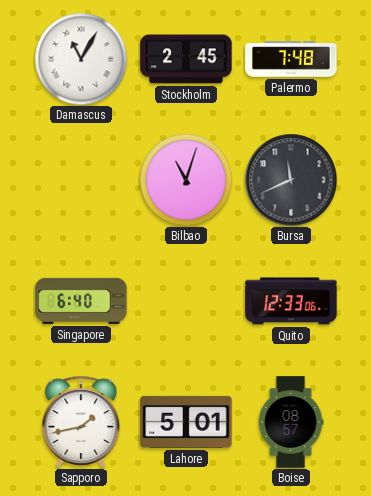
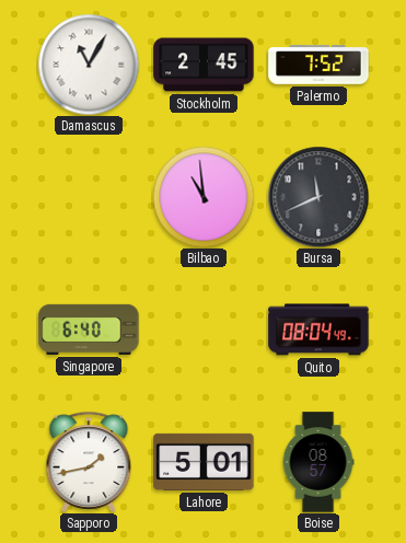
Palermo: 7:48 -> 7:52
Bilbao: 11:03 -> 10:59
Quito: 12:33 -> 08:04
